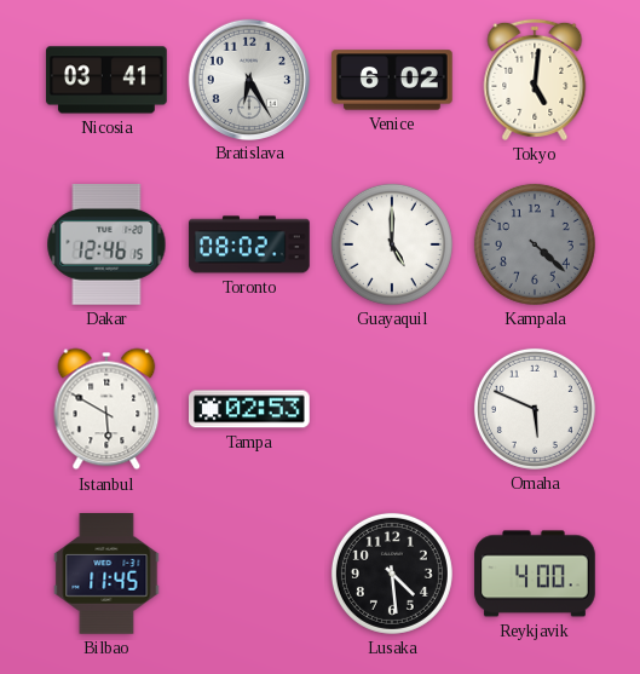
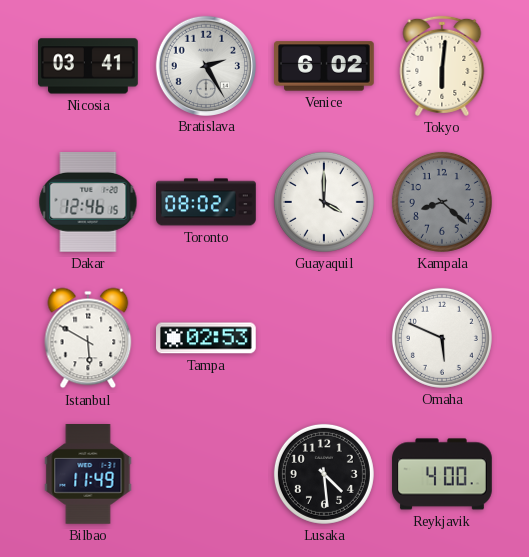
Bratislava: 6:25 -> 2:25
Tokyo: 5:01 -> 6:01
Guayaquil: 5:00 -> 4:00
Kampala: 4:22 -> 8:22
Bilbao: 11:45 -> 11:49
